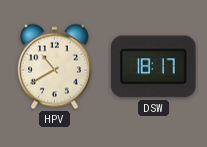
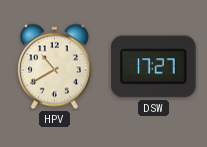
DSW: 18:17 -> 17:27
